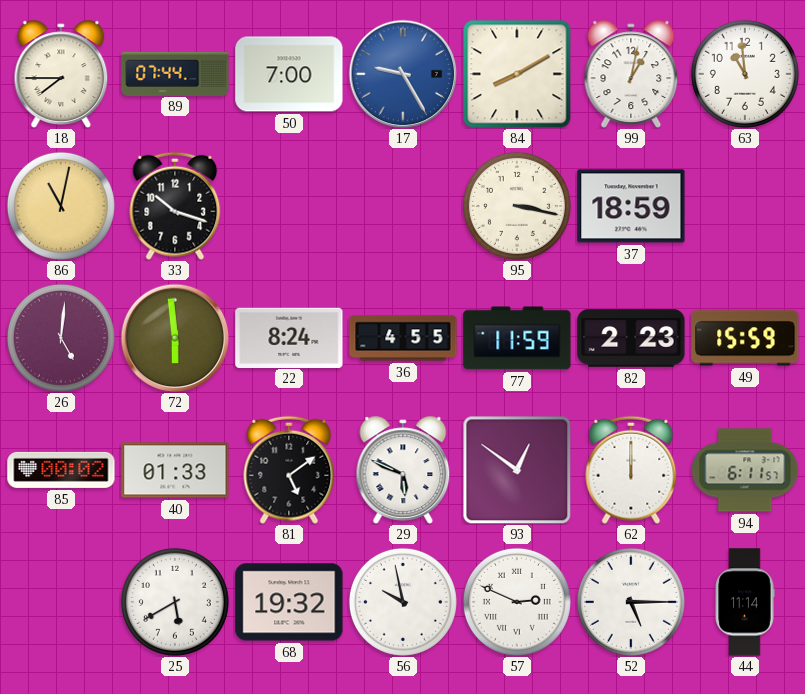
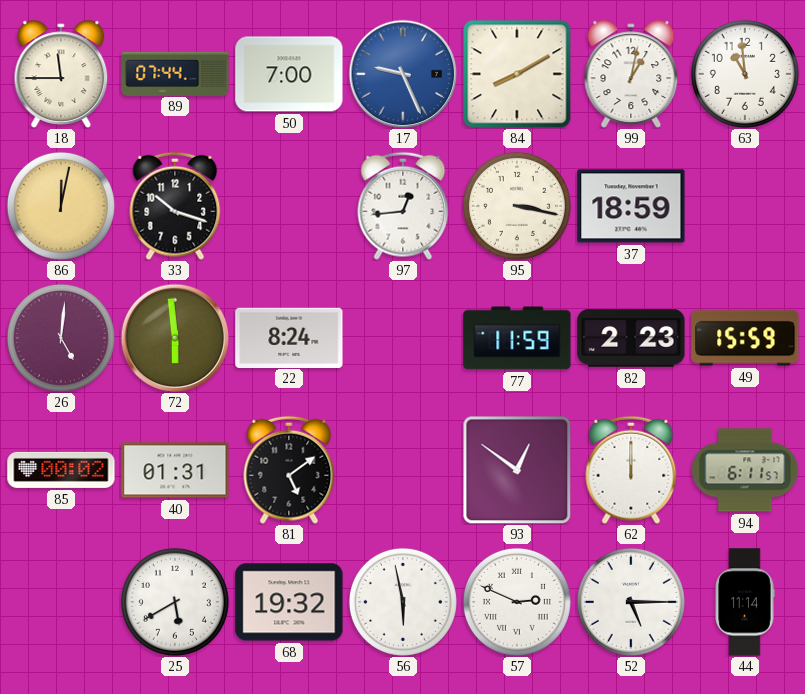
18: 7:45 -> 11:45
17: 9:25 -> 9:26
86: 11:02 -> 12:02
97: none -> 12:44
36: 4:55 -> none
40: 01:33 -> 01:31
29: 5:49 -> none
56: 9:58 -> 5:58
